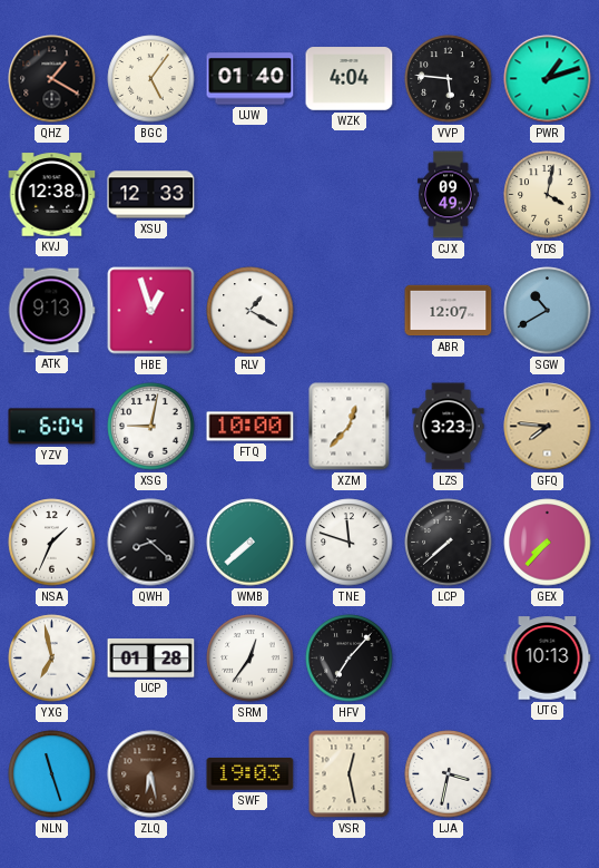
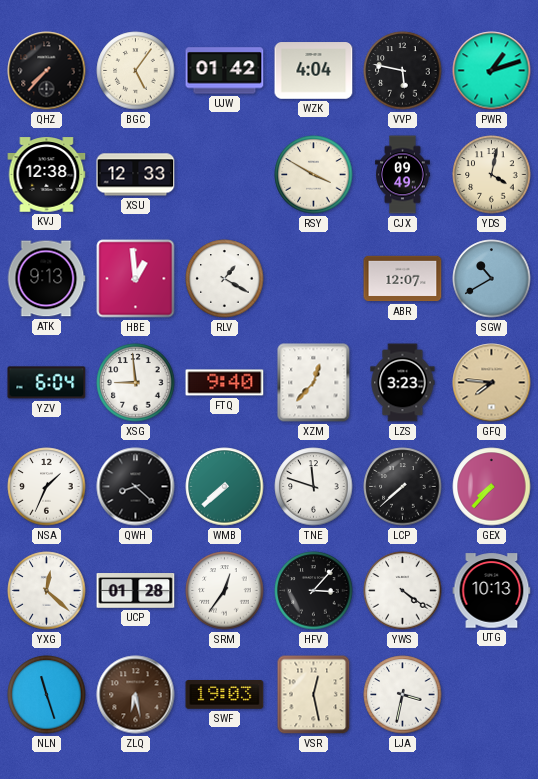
QHZ: 1:20 -> 7:37
UJW: 01:40 -> 01:42
VVP: 5:46 -> 5:47
RSY: none -> 3:50
HBE: 12:57 -> 12:59
XSG: 9:02 -> 8:59
FTQ: 10:00 -> 9:40
YXG: 6:58 -> 12:22
HFV: 7:07 -> 3:07
YWS: none -> 4:21
